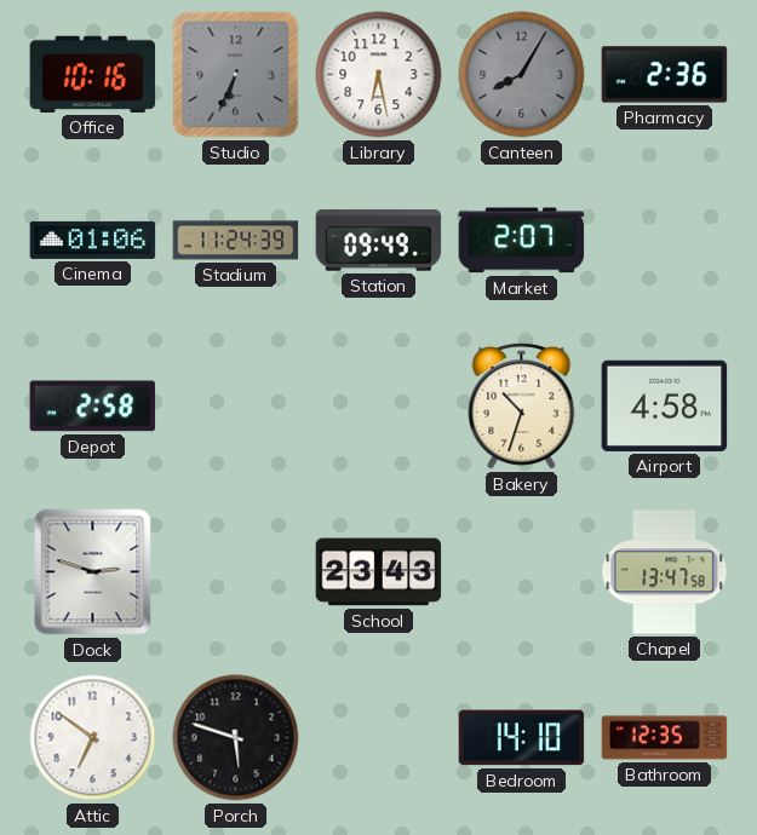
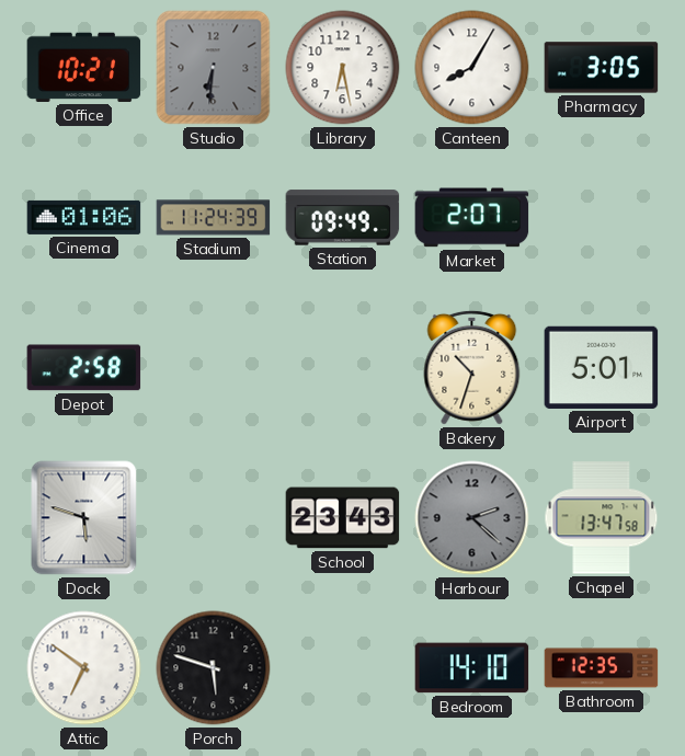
Office: 10:16 -> 10:21
Studio: 6:34 -> 6:31
Canteen dial: grey -> white
Pharmacy: 2:36 -> 3:05
Airport: 4:58 -> 5:01
Dock: 2:48 -> 5:48
Harbour: none -> 2:22
